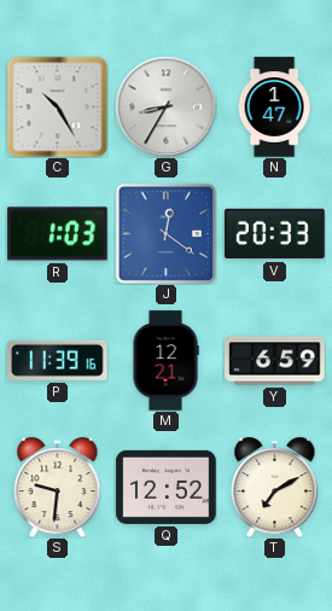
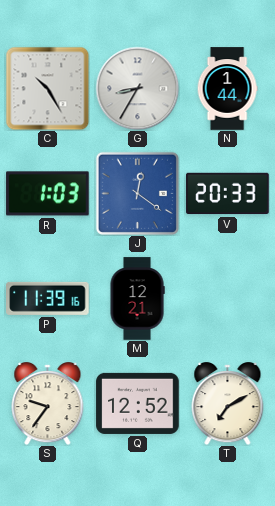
N: 1:47 -> 1:44
Y: 6:59 -> none
S: 9:31 -> 9:36
